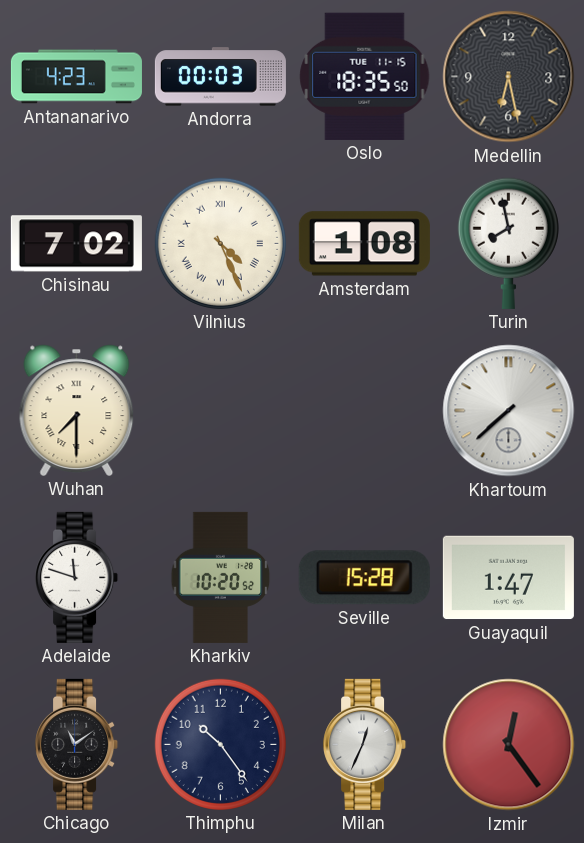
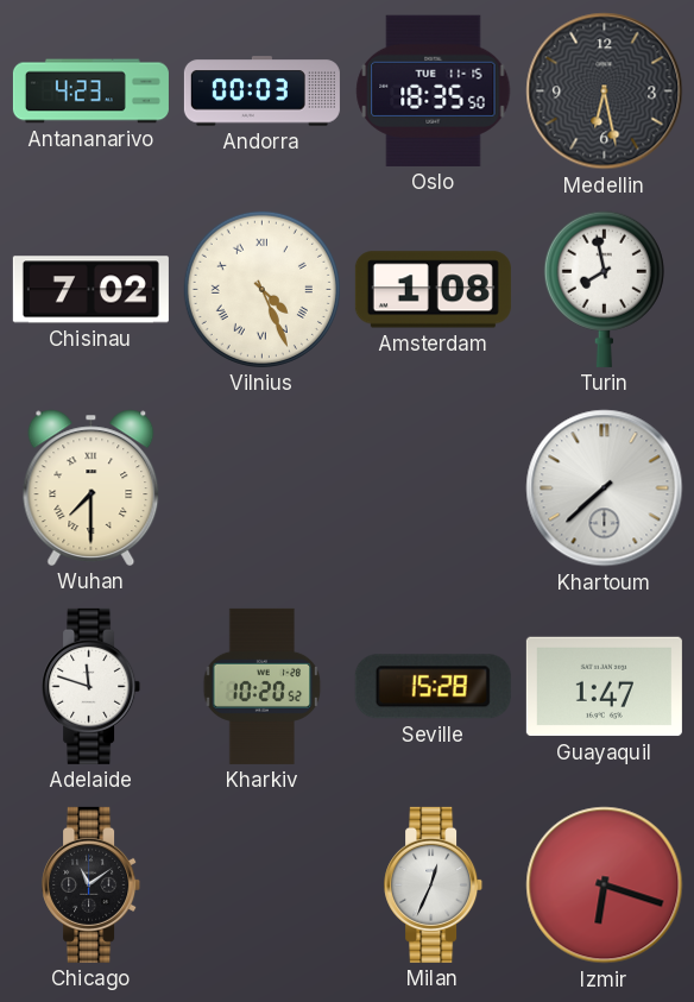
Thimphu: 10:24 -> none
Izmir: 12:24 -> 6:18
